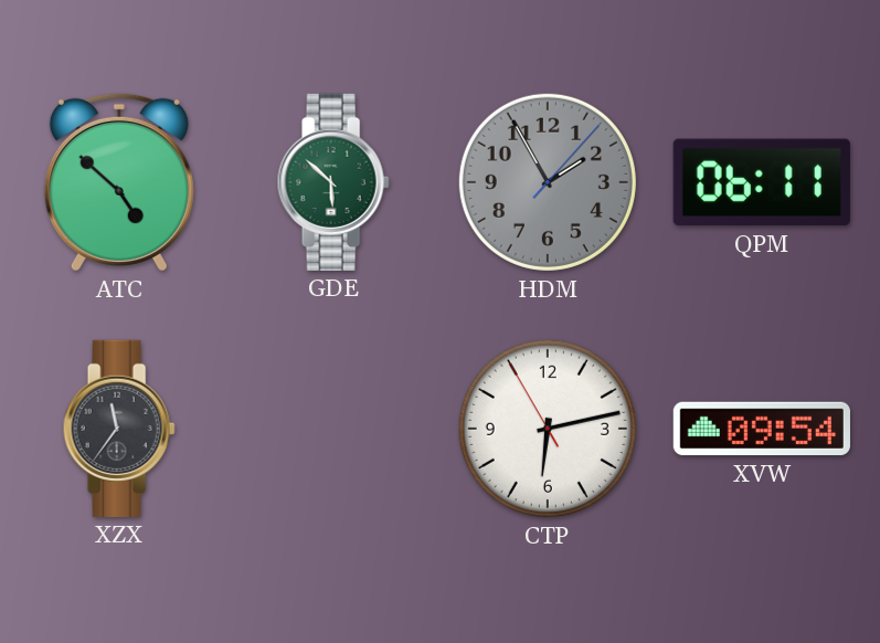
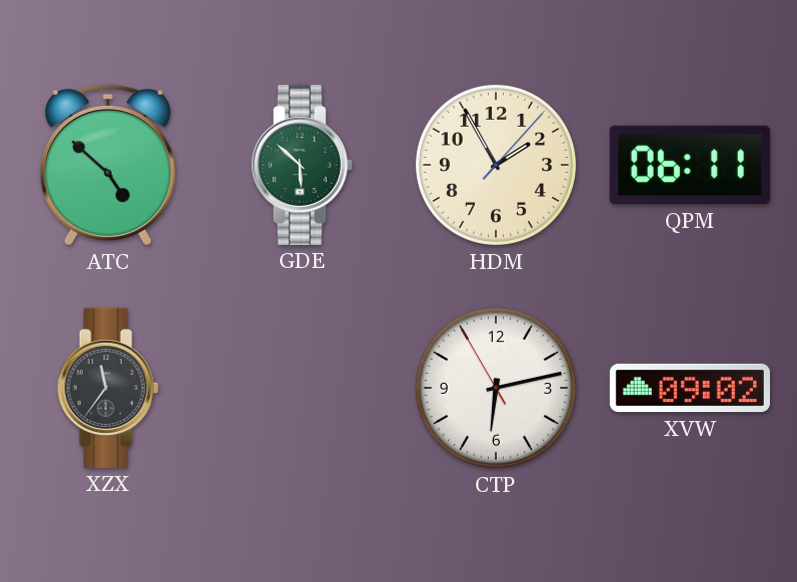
HDM dial: grey -> cream
XVW: 09:54 -> 09:02
